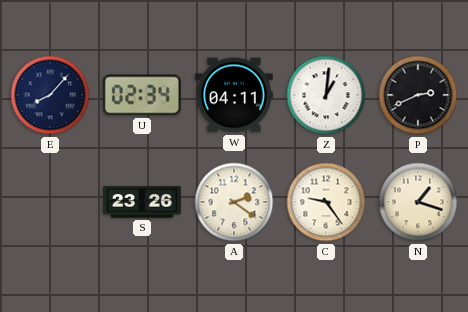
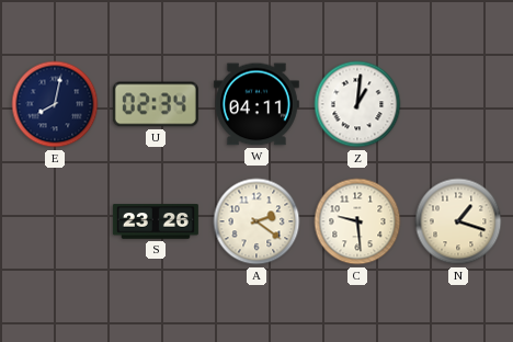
E: 8:07 -> 8:02
P: 2:41 -> none
C: 9:24 -> 9:29
